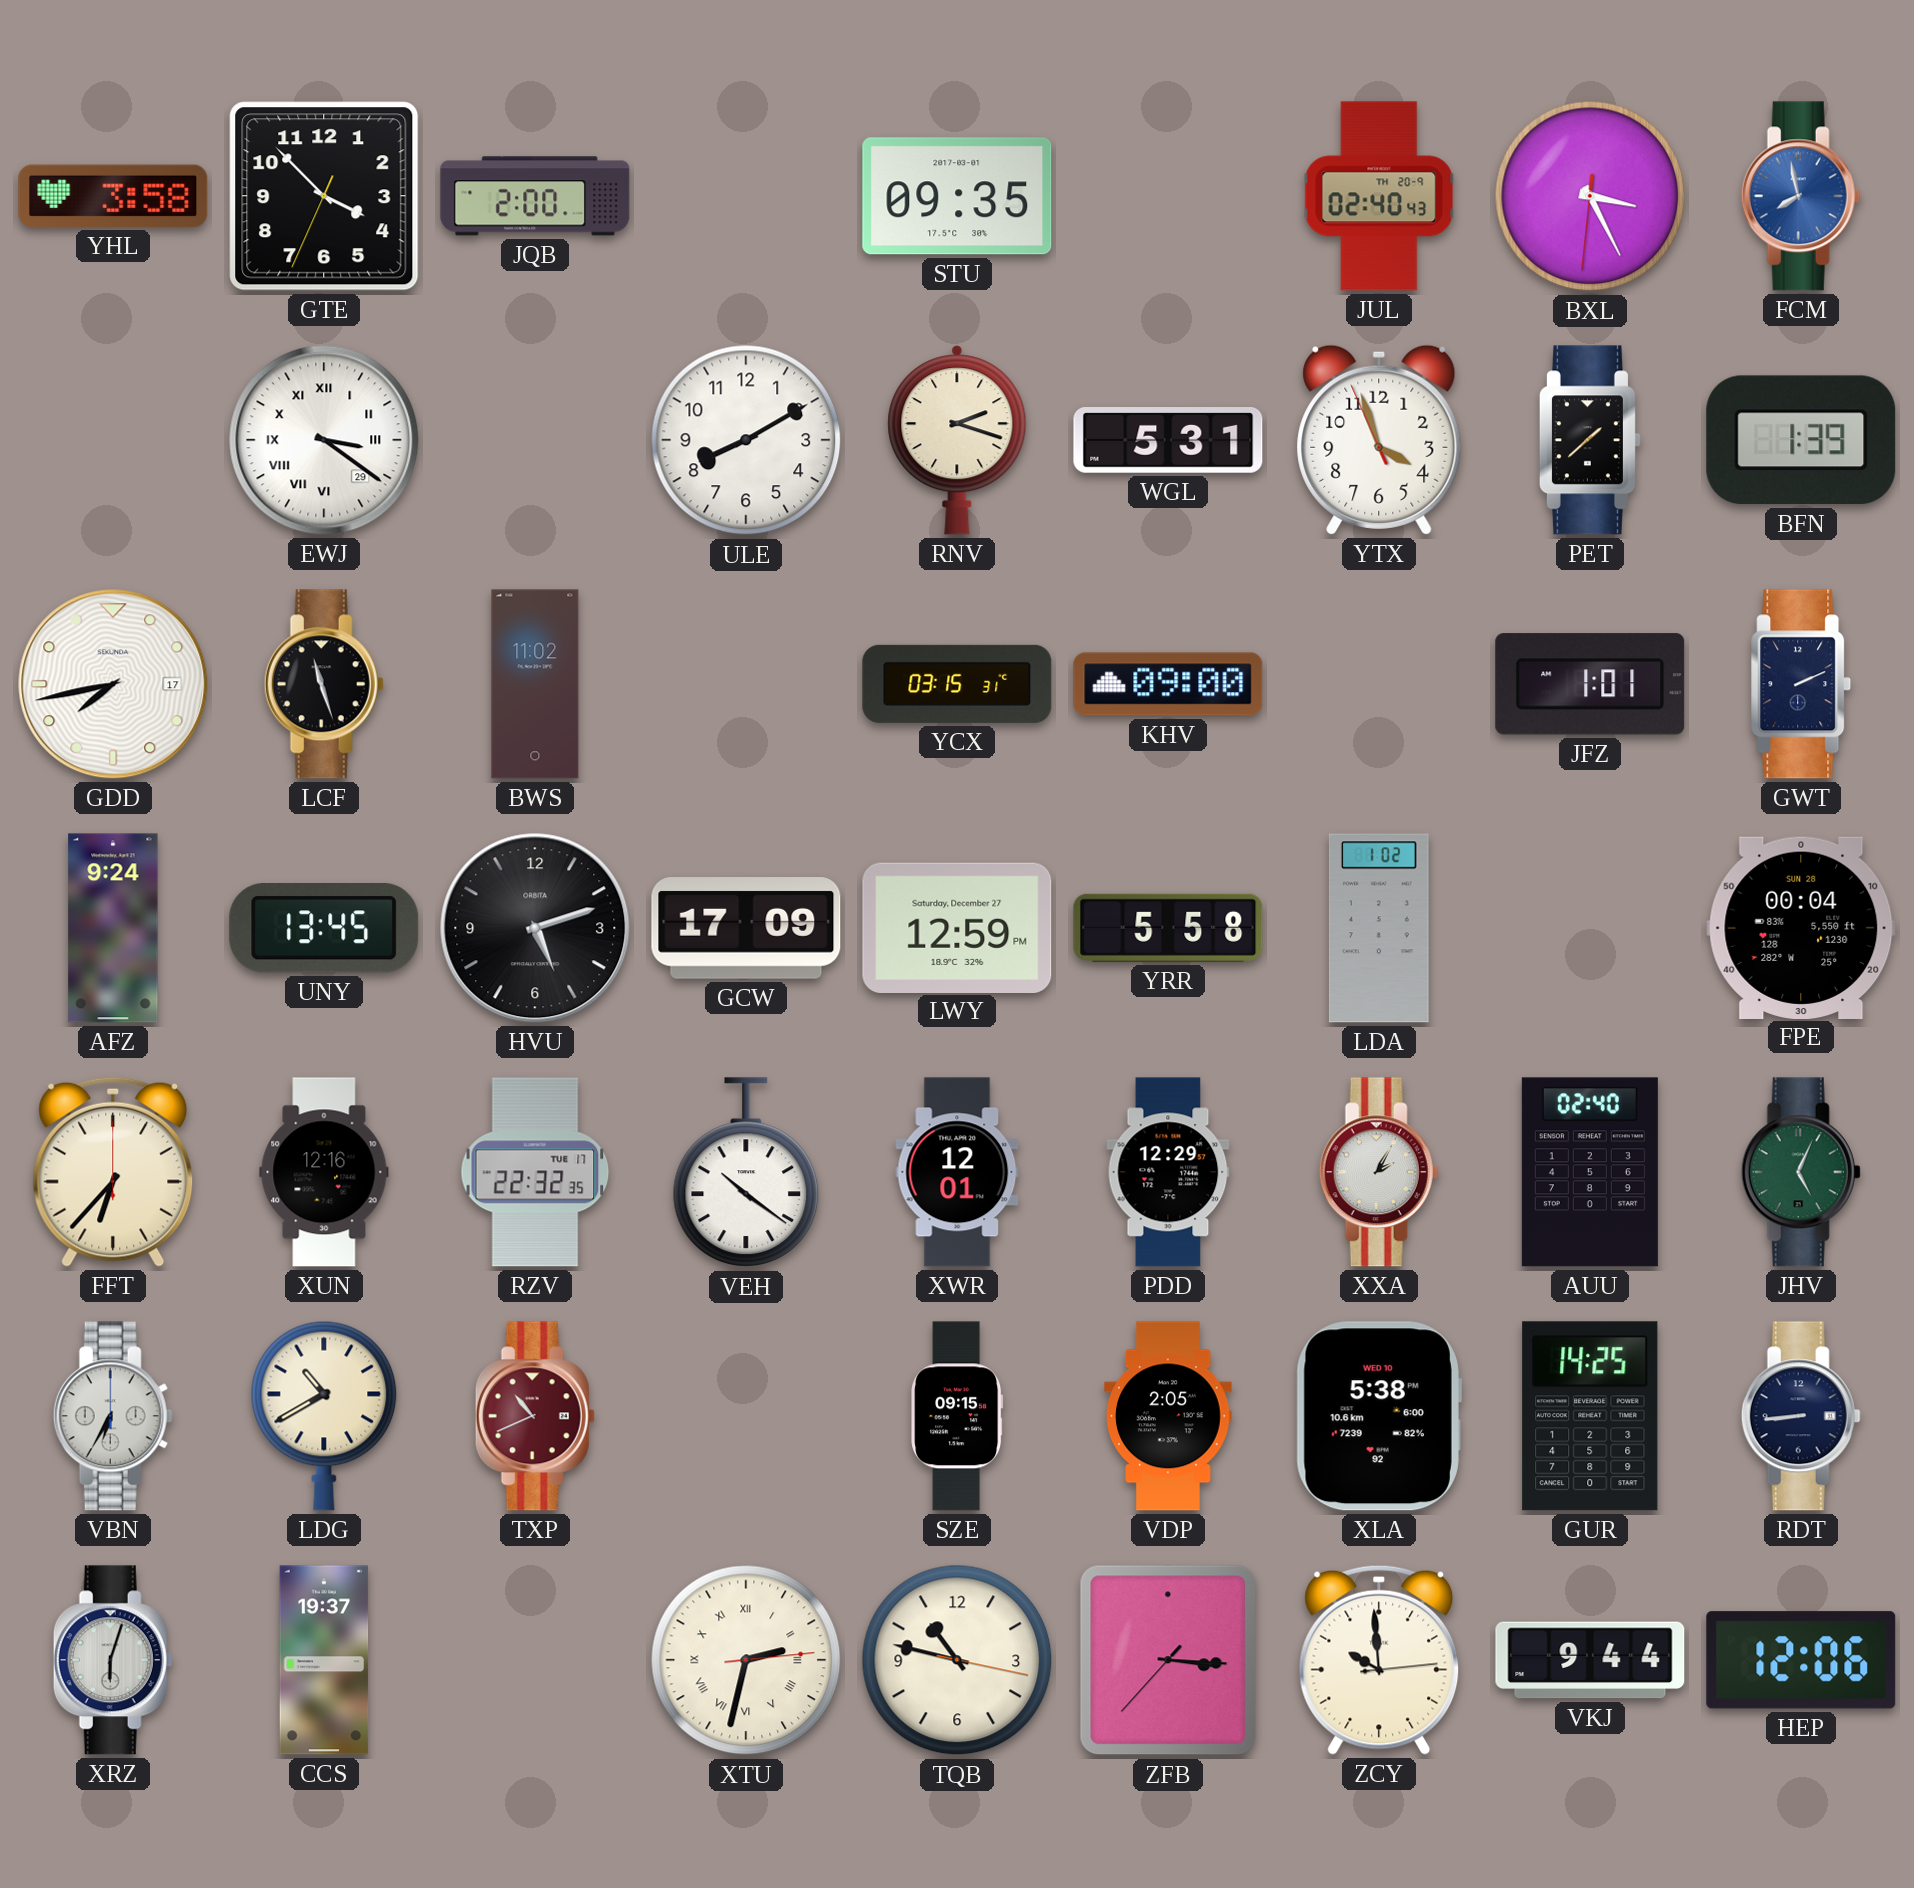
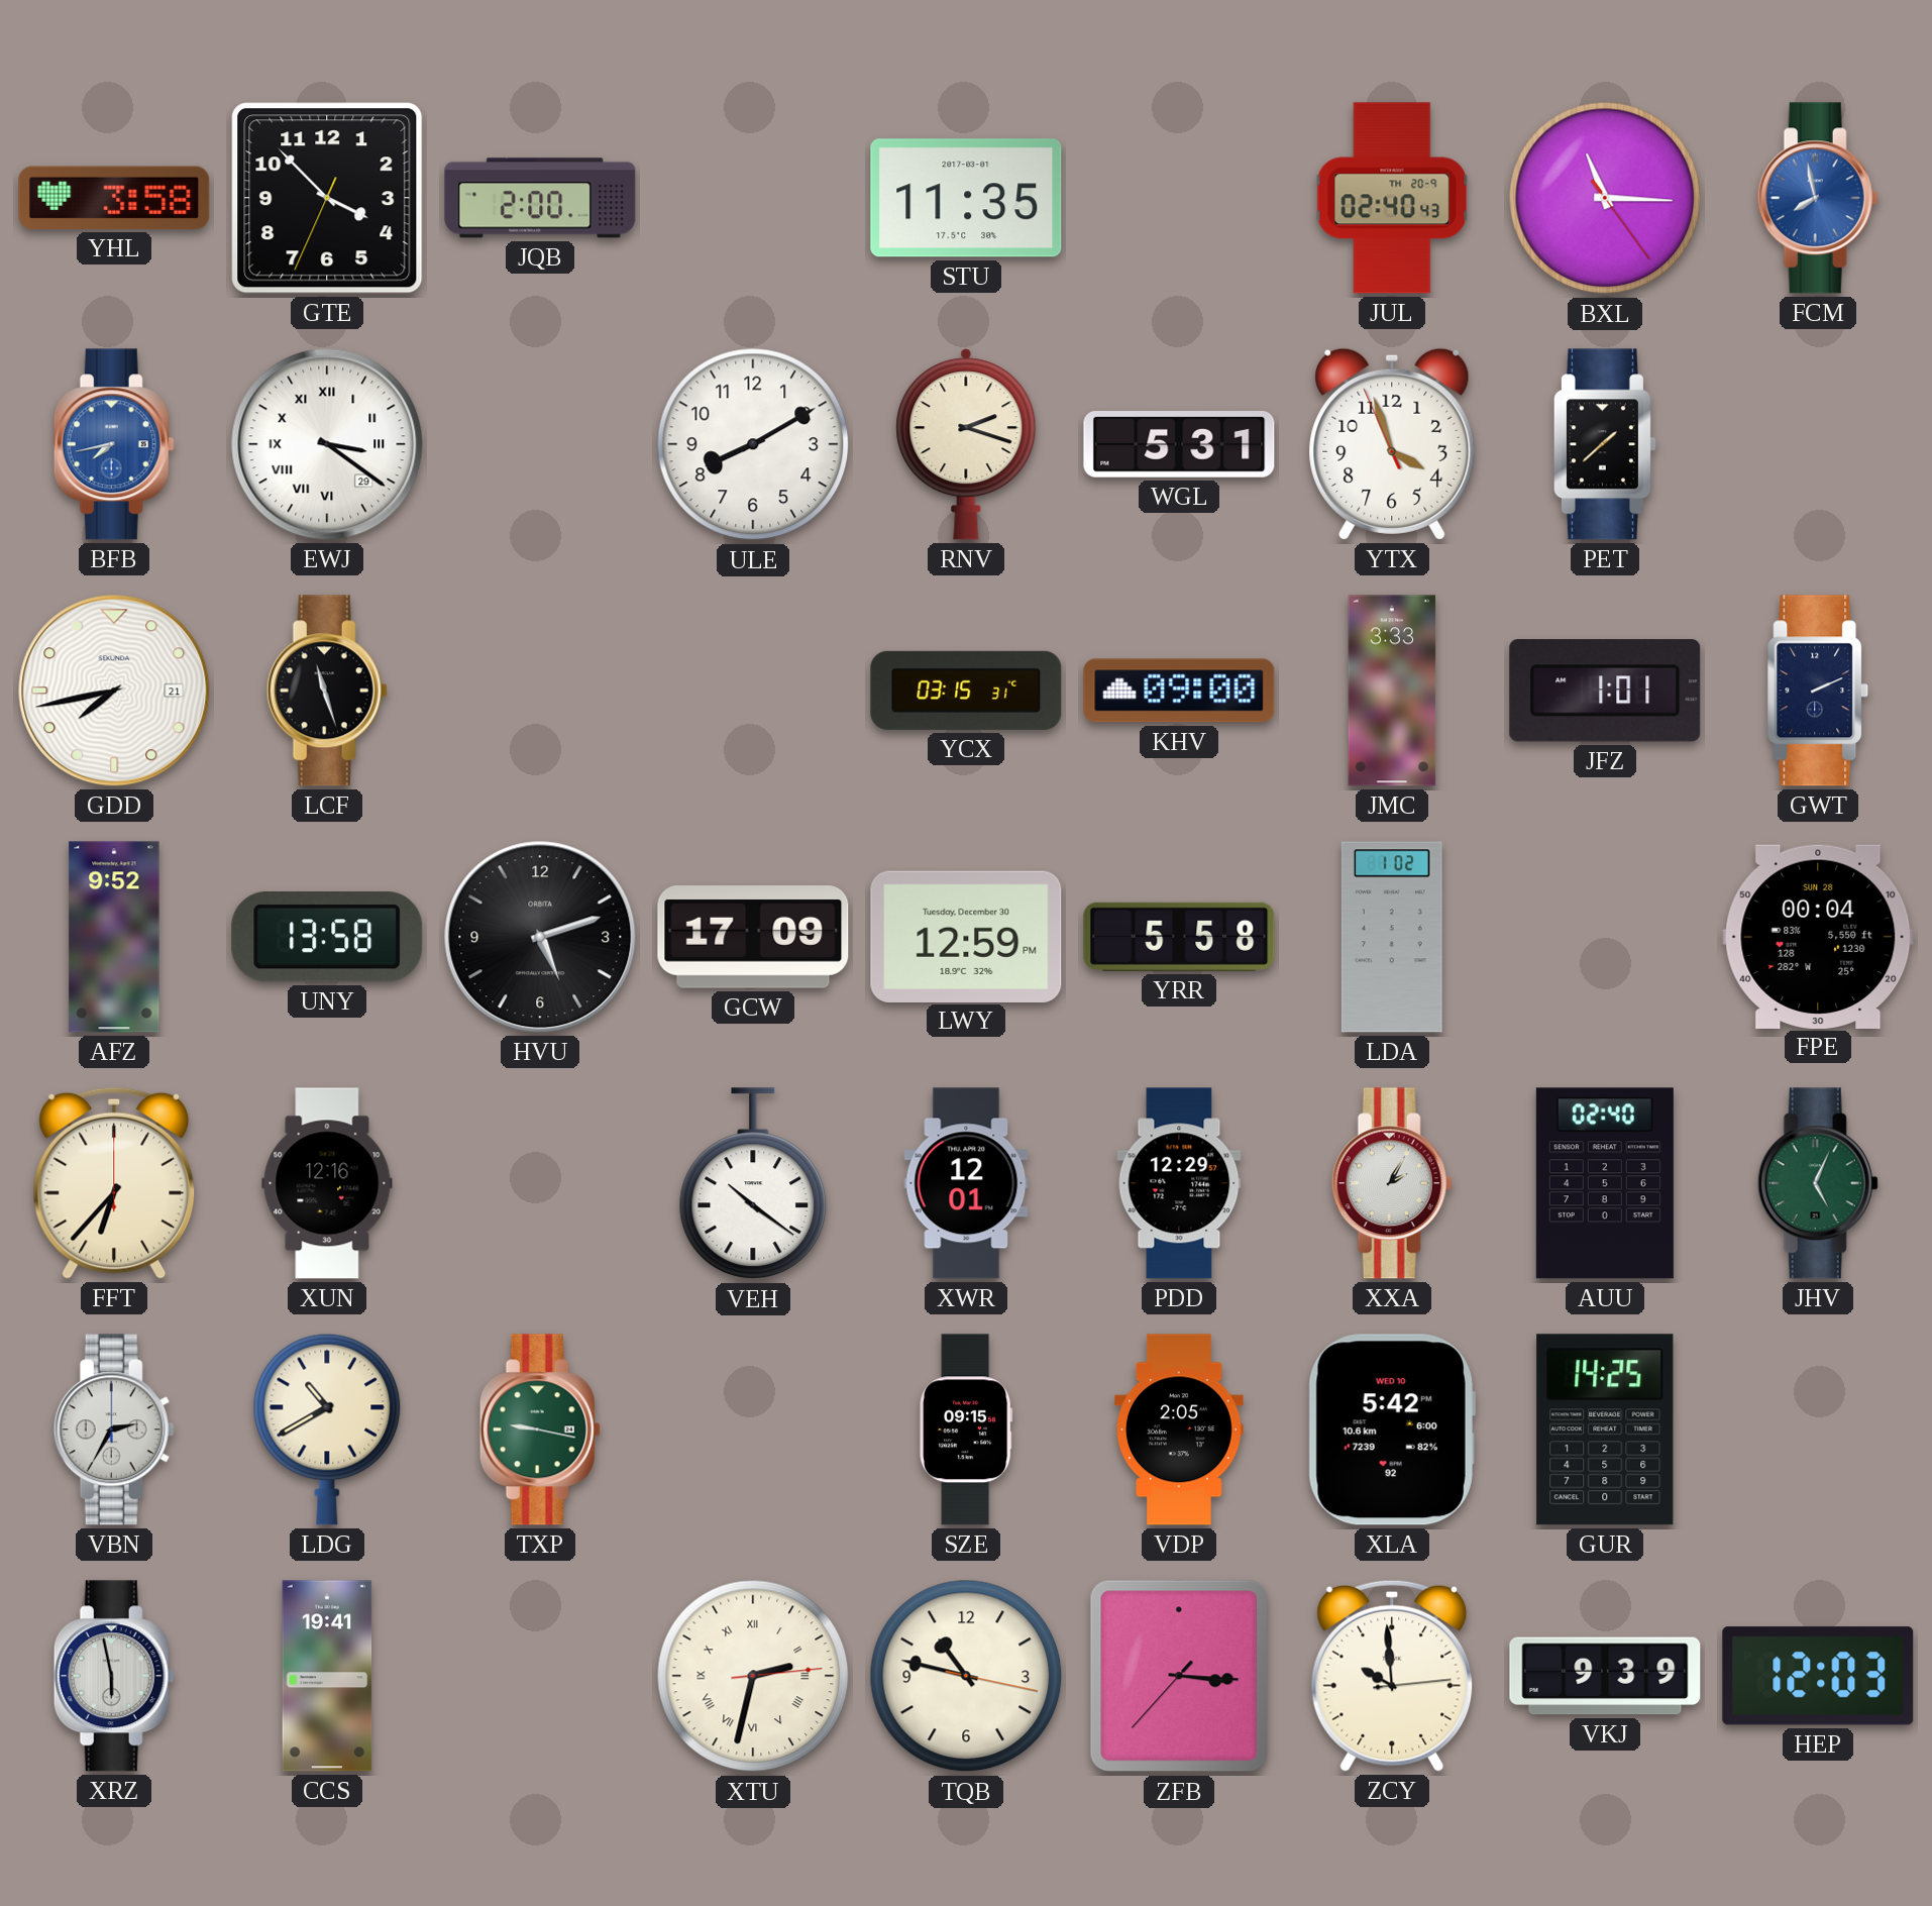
STU: 09:35 -> 11:35
BXL: 3:25 -> 11:15
BFB: none -> 7:43
BFN: 1:39 -> none
GDD date: 17 -> 21
BWS: 11:02 -> none
JMC: none -> 3:33
AFZ: 9:24 -> 9:52
UNY: 13:45 -> 13:58
LWY date: Saturday, December 27 -> Tuesday, December 30
RZV: 22:32 -> none
VBN: 6:35 -> 2:35
TXP: 10:41 -> 9:17
TXP dial: burgundy -> green
XLA: 5:38 -> 5:42
RDT: 8:44 -> none
XRZ: 6:03 -> 5:58
CCS: 19:37 -> 19:41
VKJ: 9:44 -> 9:39
HEP: 12:06 -> 12:03
